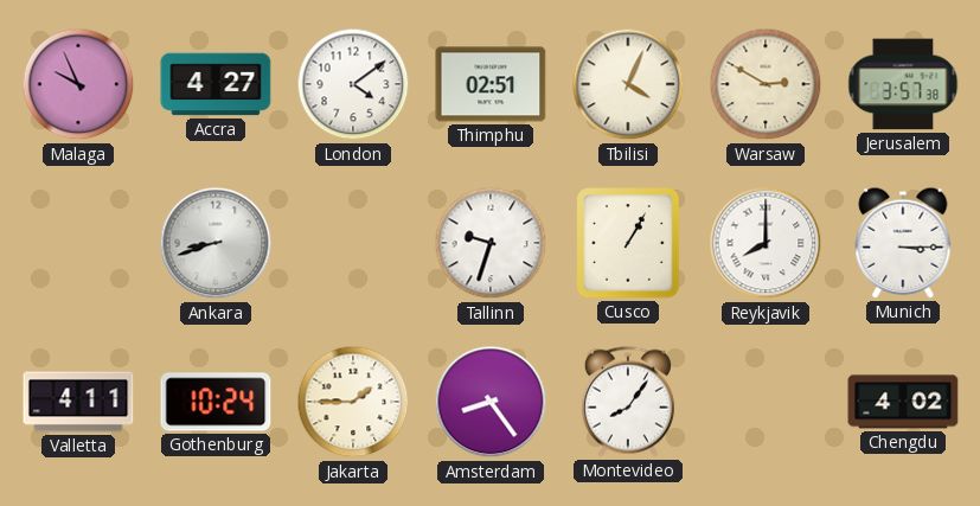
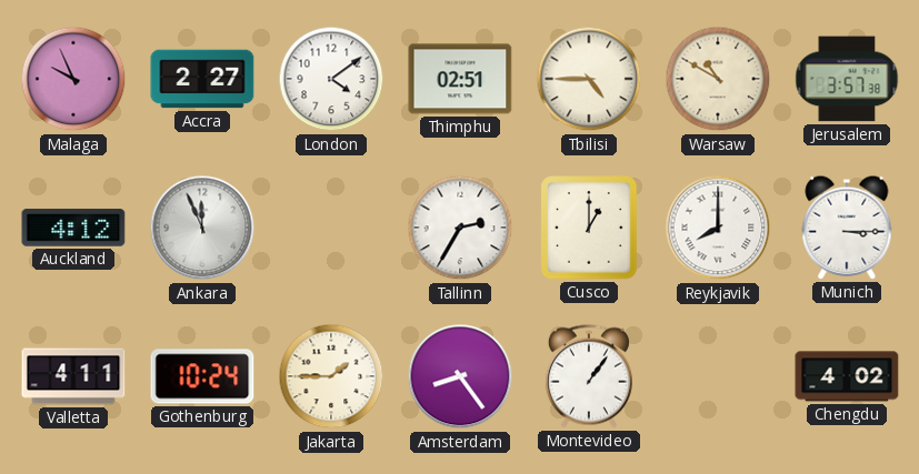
Accra: 4:27 -> 2:27
Tbilisi: 4:04 -> 4:45
Warsaw: 2:50 -> 10:50
Auckland: none -> 4:12
Ankara: 8:42 -> 11:56
Tallinn: 9:33 -> 2:35
Cusco: 1:05 -> 1:00
Montevideo: 8:06 -> 1:06
